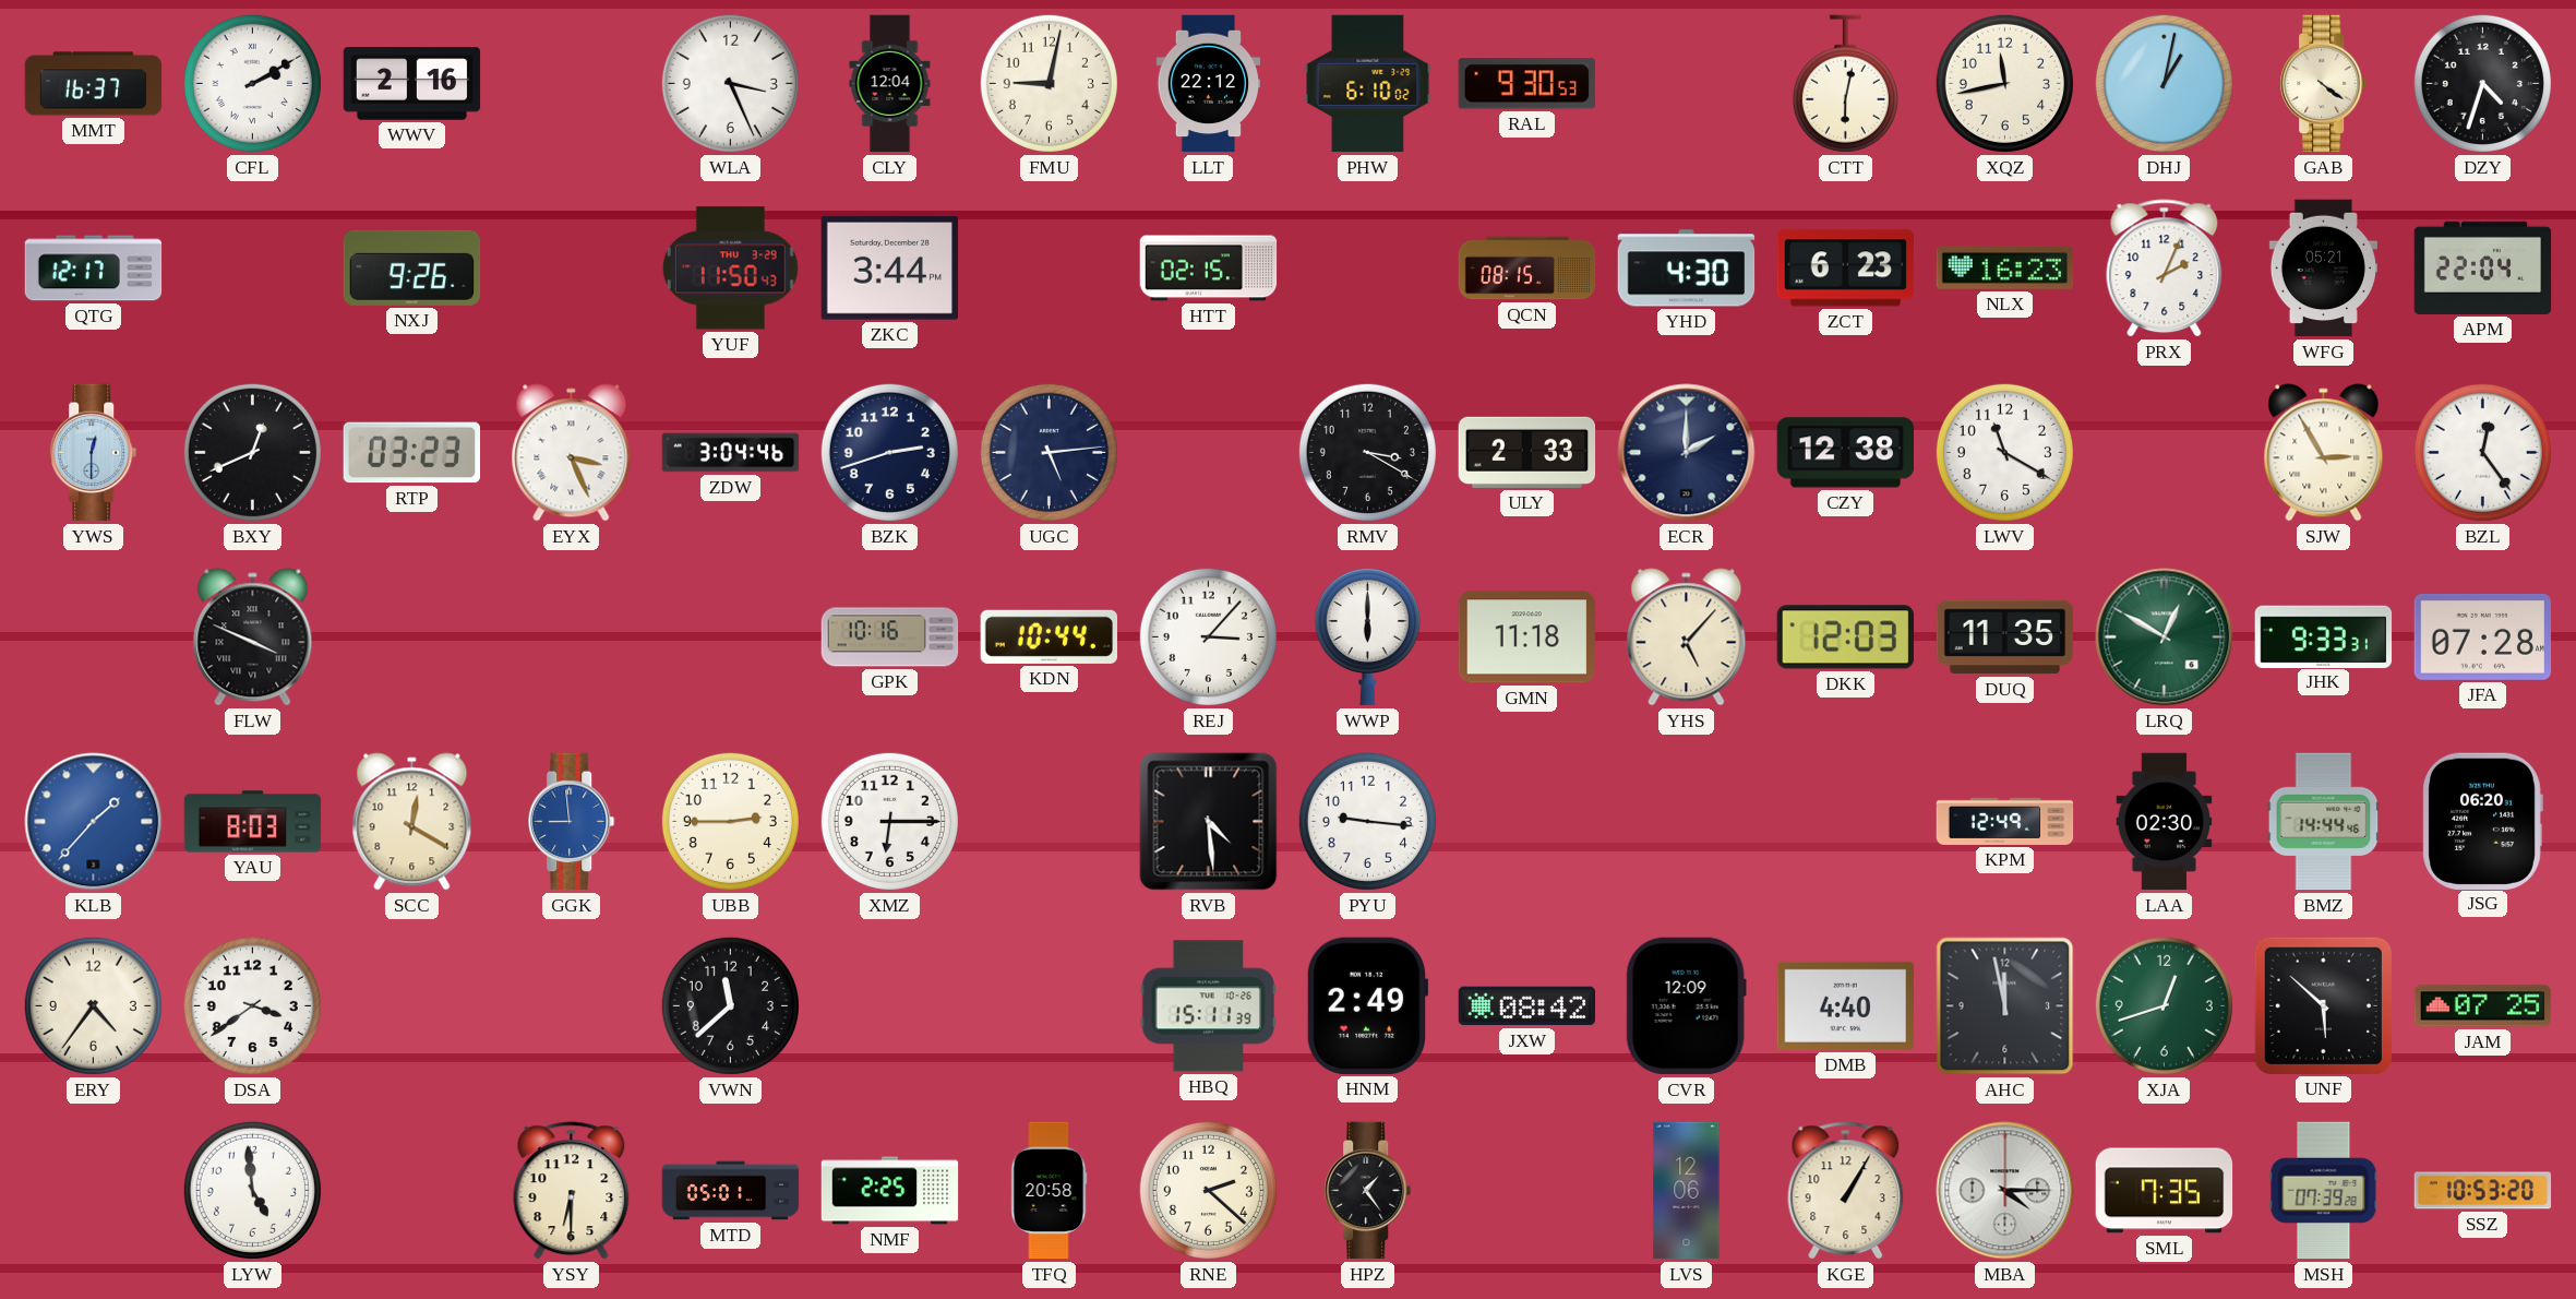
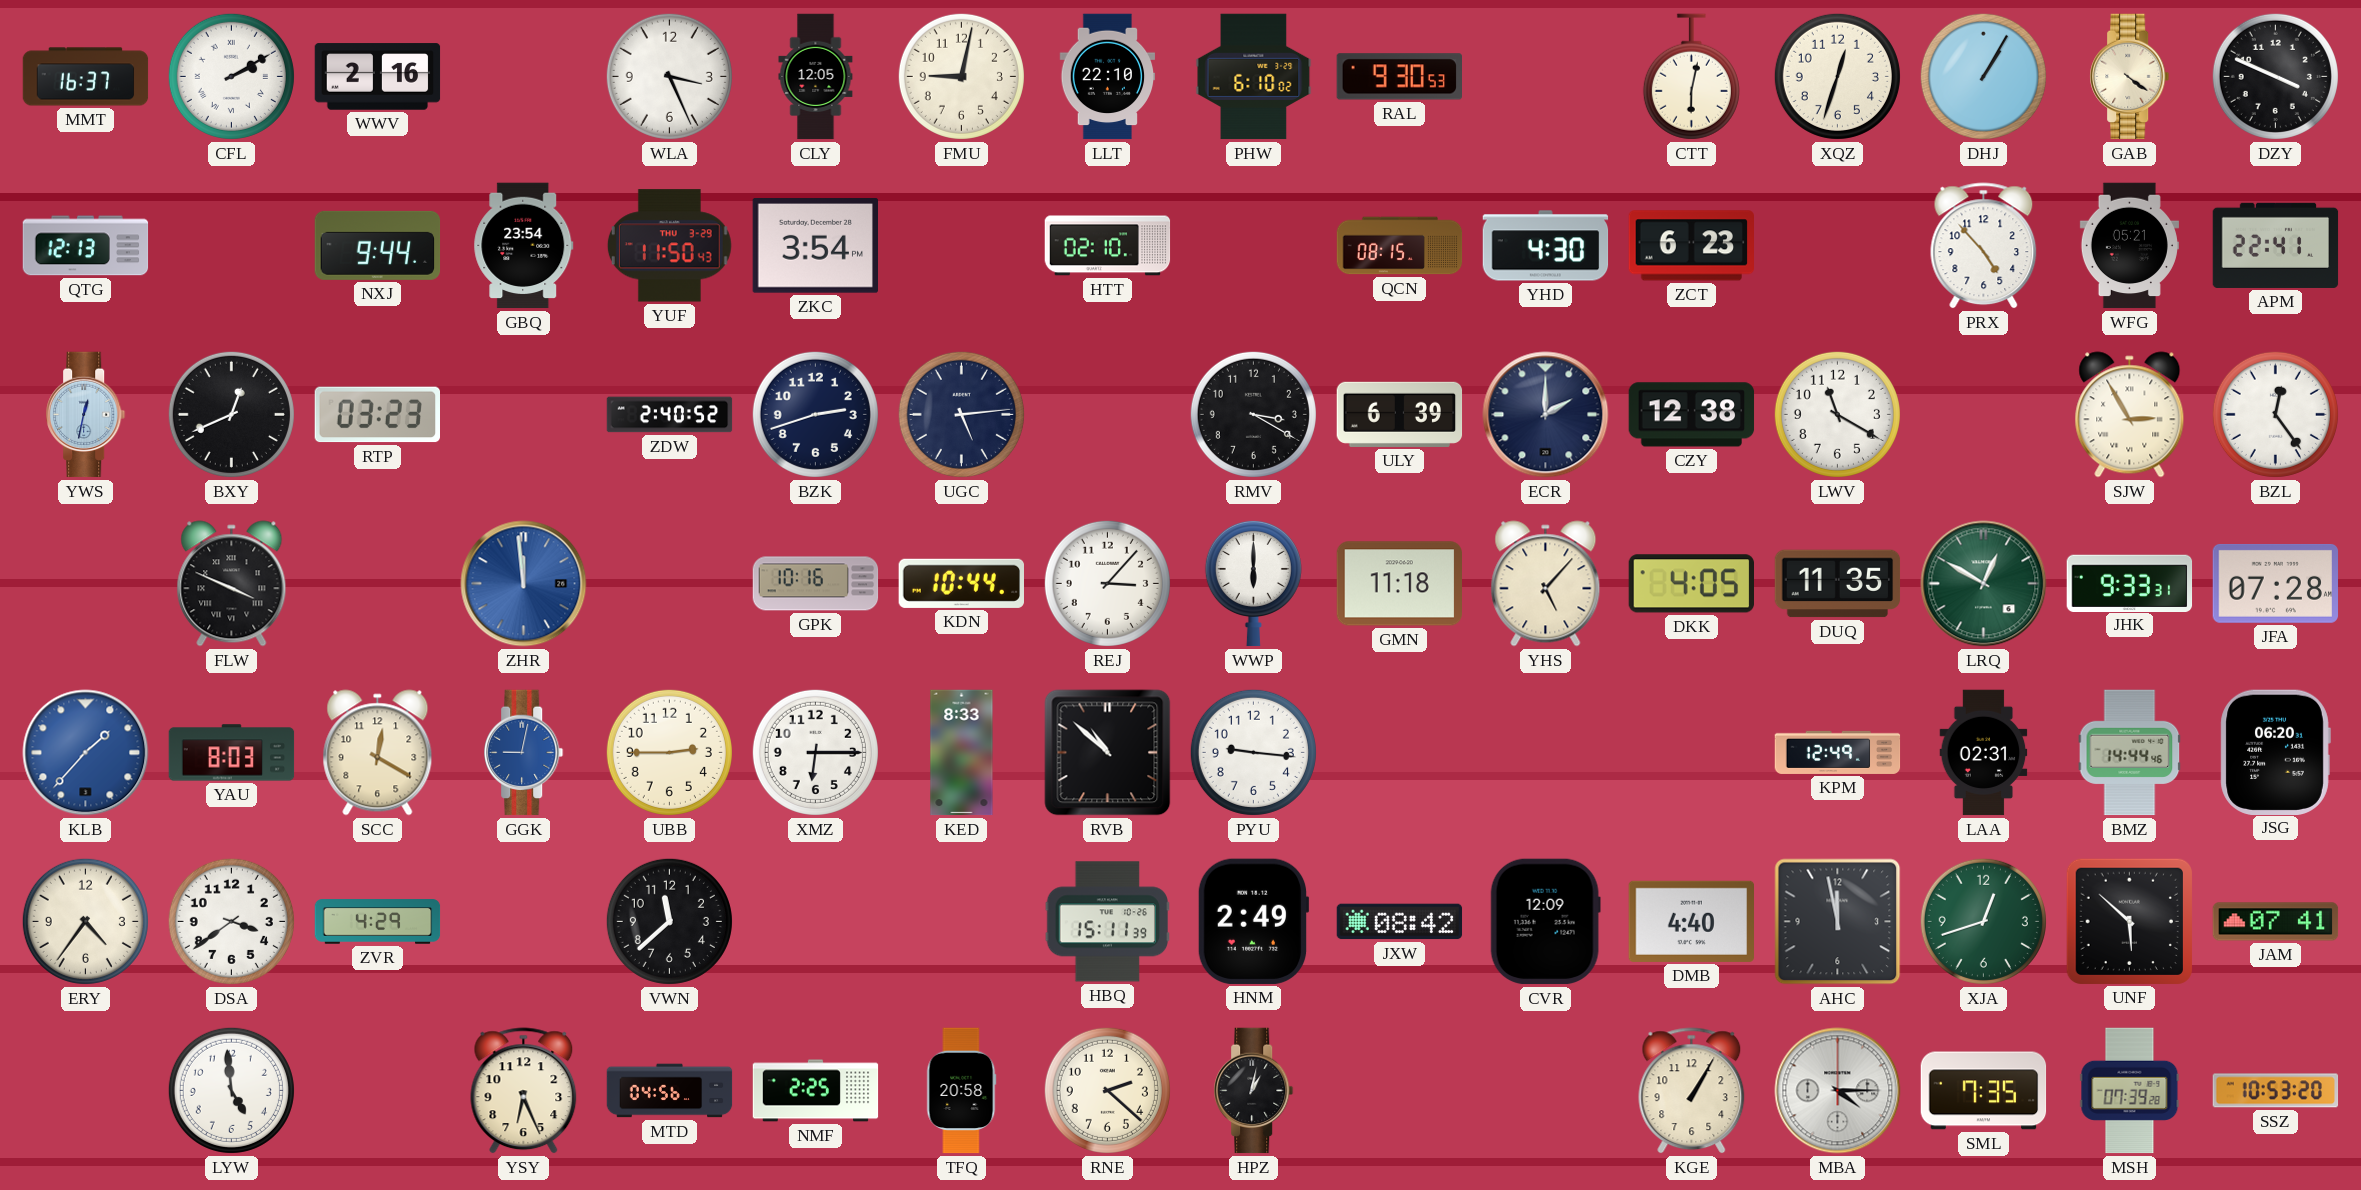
CLY: 12:04 -> 12:05
LLT: 22:12 -> 22:10
XQZ: 11:43 -> 12:33
DHJ: 1:02 -> 1:05
DZY: 4:33 -> 3:49
QTG: 12:17 -> 12:13
NXJ: 9:26 -> 9:44
GBQ: none -> 23:54
ZKC: 3:44 -> 3:54
HTT: 02:15 -> 02:10
NLX: 16:23 -> none
PRX: 2:04 -> 4:53
APM: 22:04 -> 22:41
YWS: 12:30 -> 12:32
EYX: 3:26 -> none
ZDW: 3:04 -> 2:40
ULY: 2:33 -> 6:39
ZHR: none -> 11:59
DKK: 12:03 -> 4:05
GGK: 8:59 -> 9:02
KED: none -> 8:33
RVB: 4:29 -> 10:52
LAA: 02:30 -> 02:31
ZVR: none -> 4:29
JAM: 07:25 -> 07:41
YSY: 6:30 -> 6:26
MTD: 05:01 -> 04:56
HPZ: 1:24 -> 1:02
LVS: 12:06 -> none
